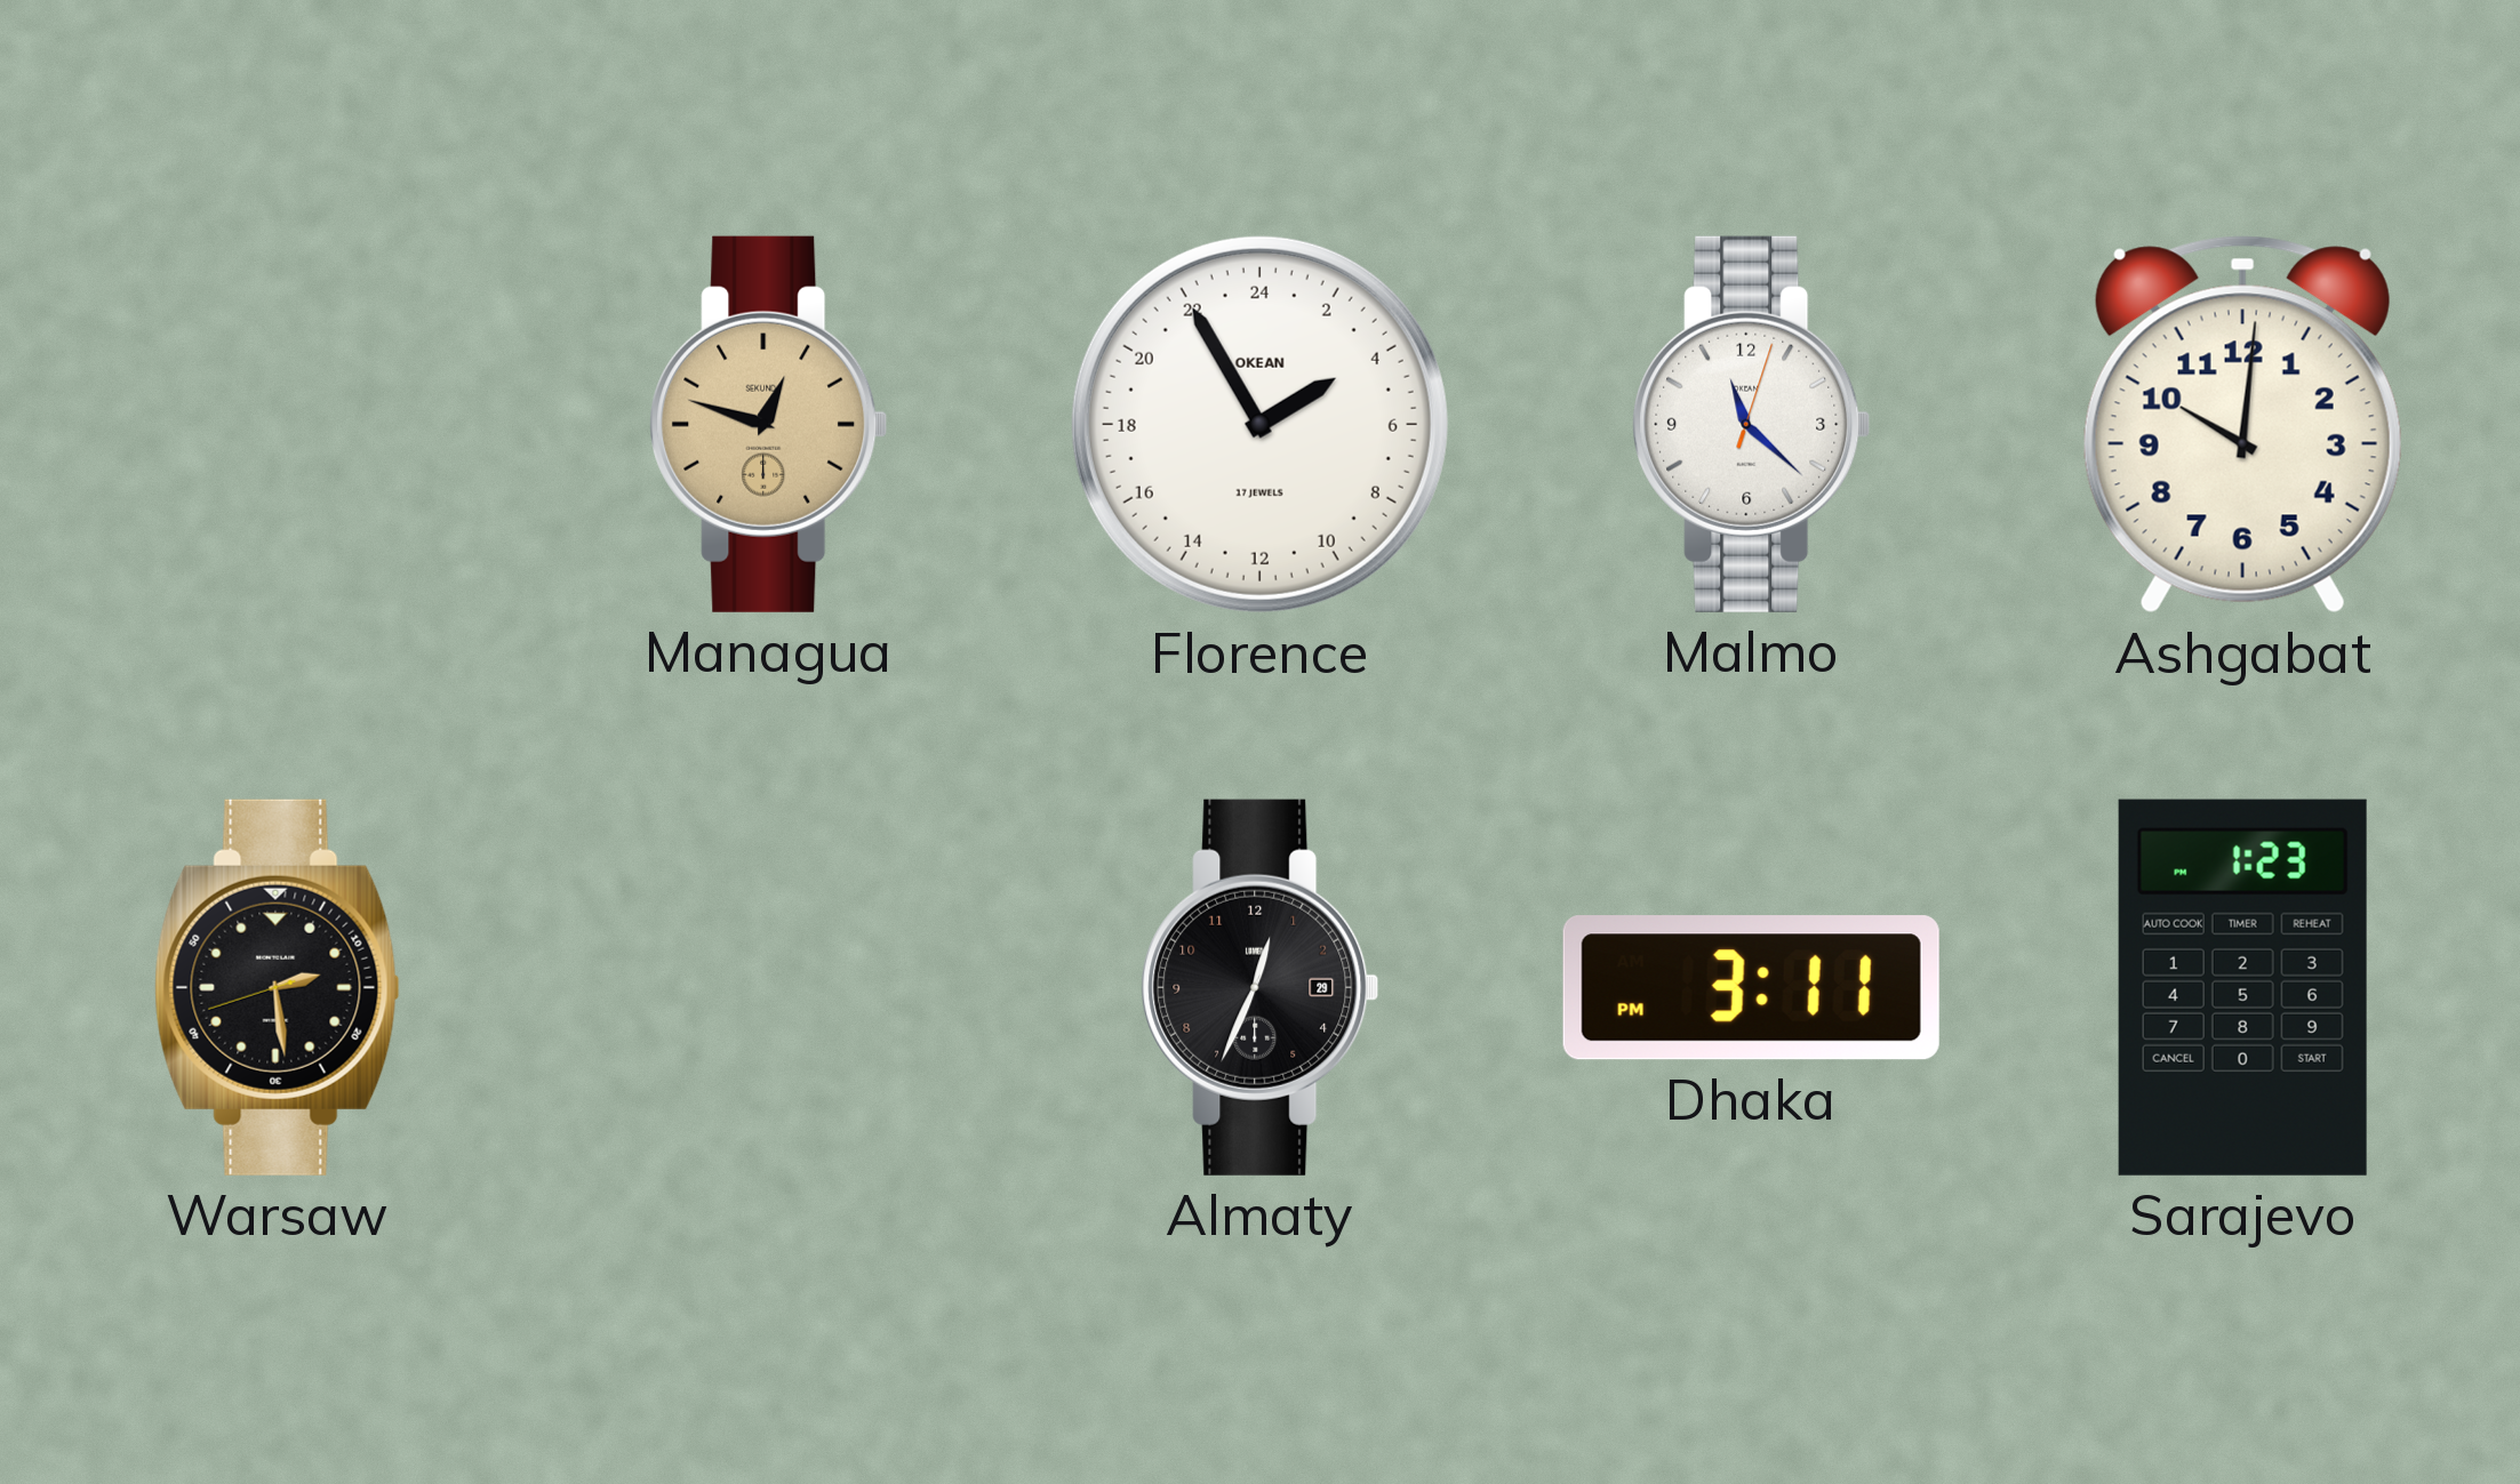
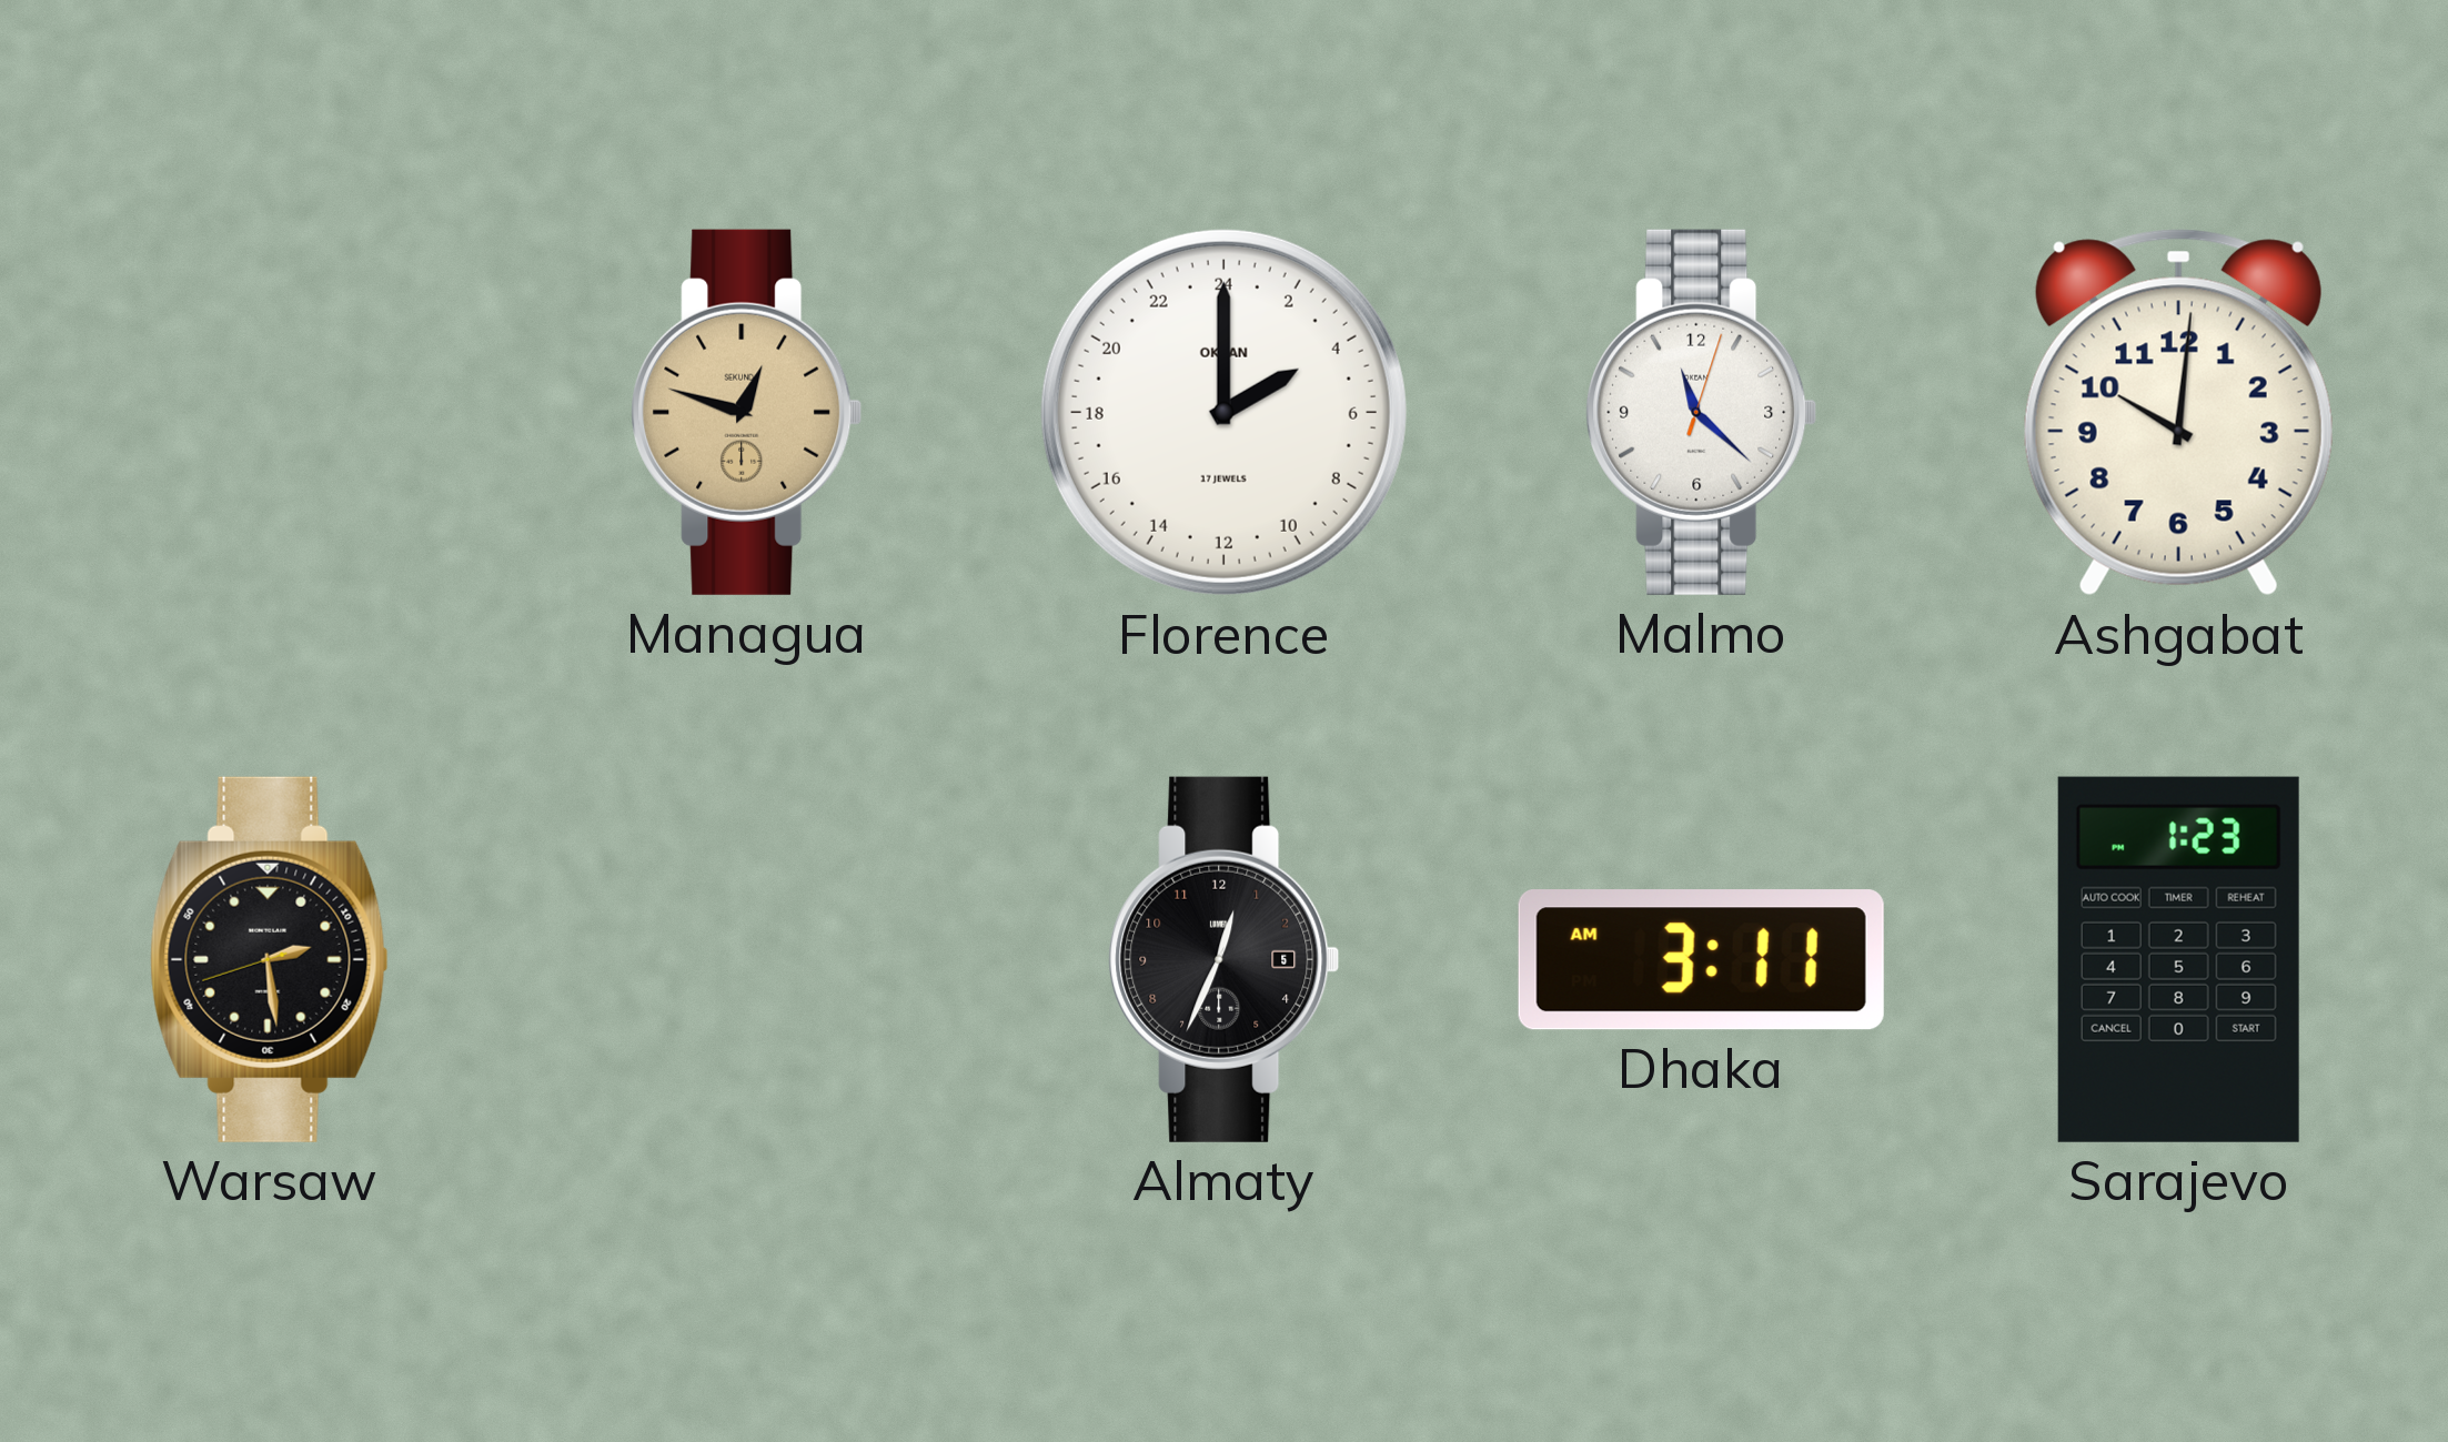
Florence: 3:55 -> 4:00
Almaty date: 29 -> 5
Dhaka: 3:11 PM -> 3:11 AM
